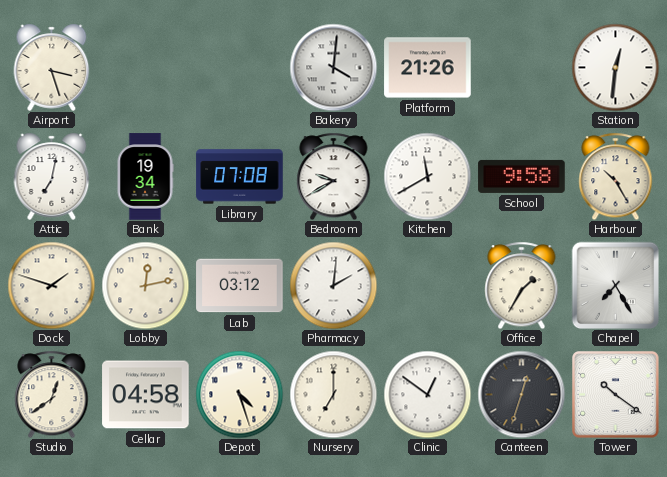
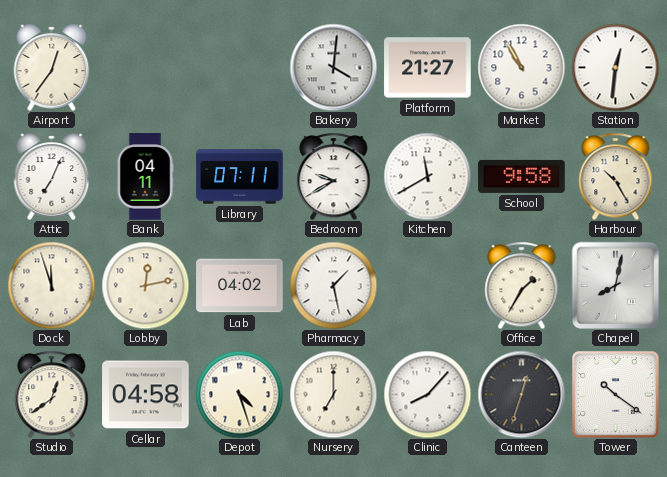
Airport: 3:27 -> 12:36
Platform: 21:26 -> 21:27
Market: none -> 10:55
Attic: 7:02 -> 7:04
Bank: 19:34 -> 04:11
Library: 07:08 -> 07:11
Dock: 1:48 -> 11:57
Lab: 03:12 -> 04:02
Pharmacy: 2:01 -> 1:28
Chapel: 7:25 -> 8:02
Clinic: 12:51 -> 8:07
